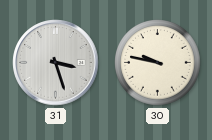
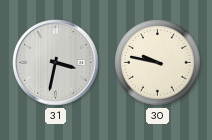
31: 3:27 -> 3:32
